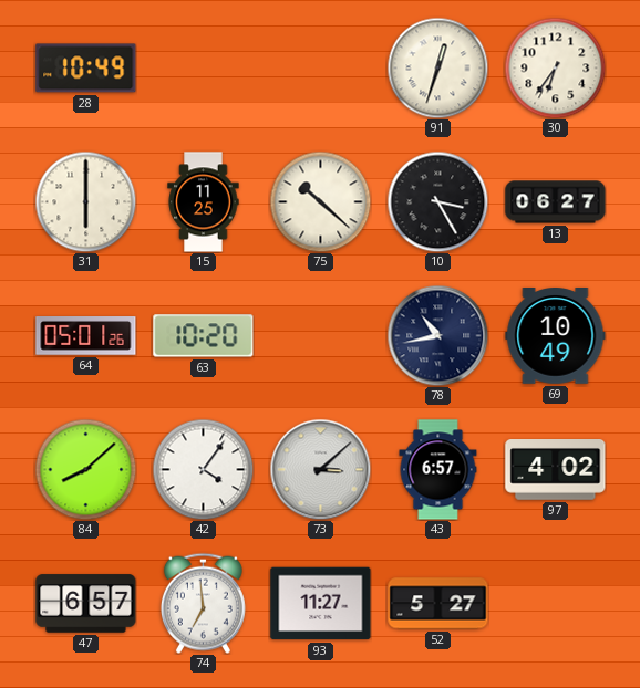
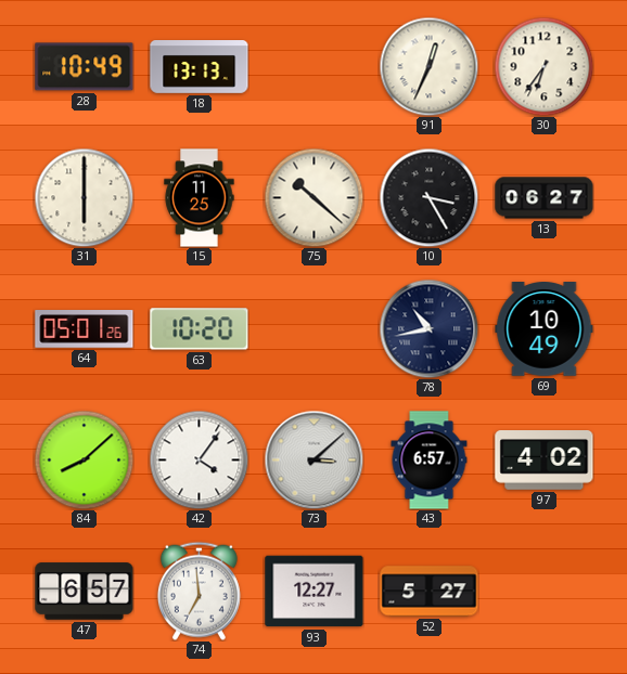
18: none -> 13:13
91: 12:33 -> 12:34
93: 11:27 -> 12:27
